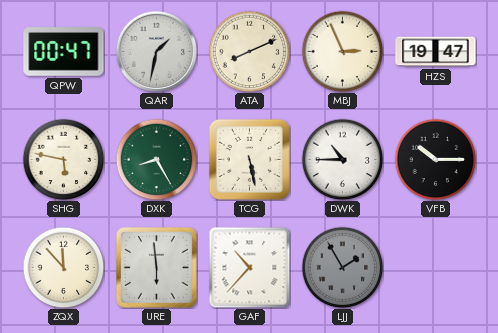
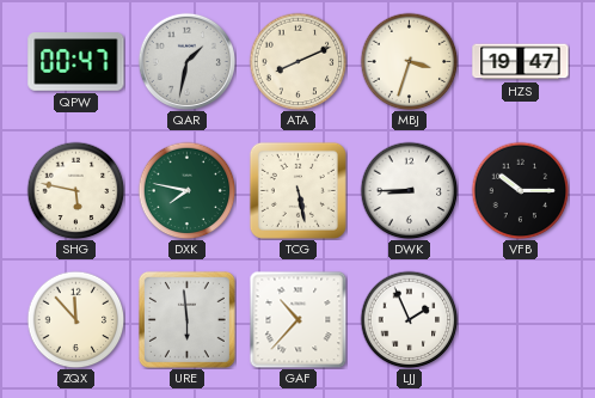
MBJ: 2:56 -> 3:33
DXK: 8:25 -> 7:47
DWK: 10:45 -> 8:45
LJJ: 1:55 -> 1:56
LJJ dial: grey -> white
